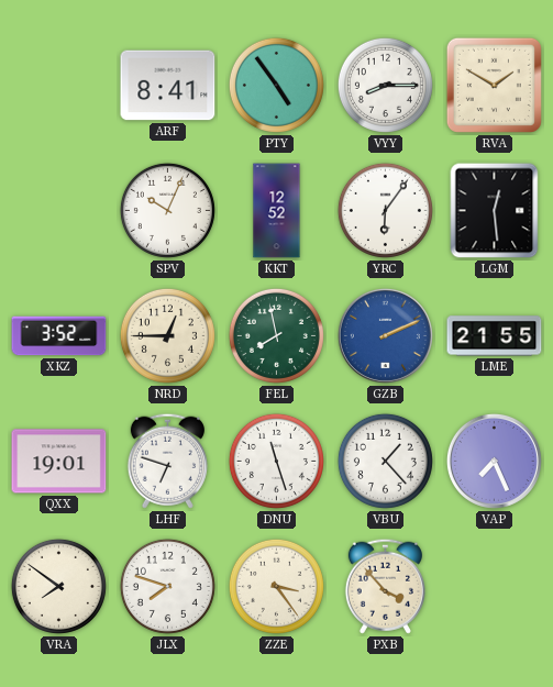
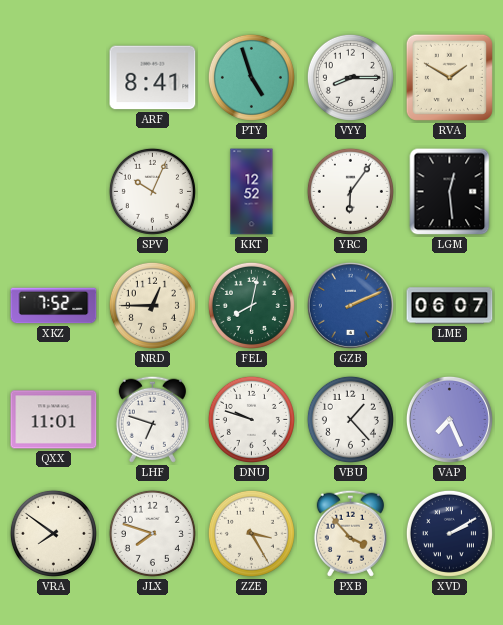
PTY: 4:54 -> 4:57
XKZ: 3:52 -> 7:52
FEL: 7:58 -> 8:02
LME: 21:55 -> 06:07
QXX: 19:01 -> 11:01
DNU: 11:27 -> 9:48
ZZE: 3:24 -> 3:25
XVD: none -> 2:10
